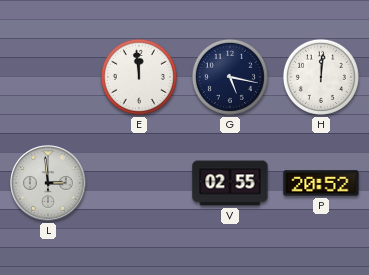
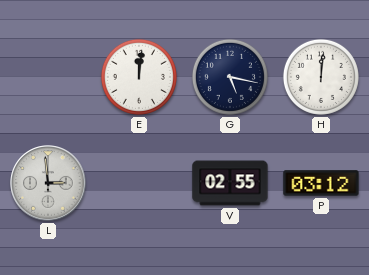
E: 11:59 -> 12:01
P: 20:52 -> 03:12
